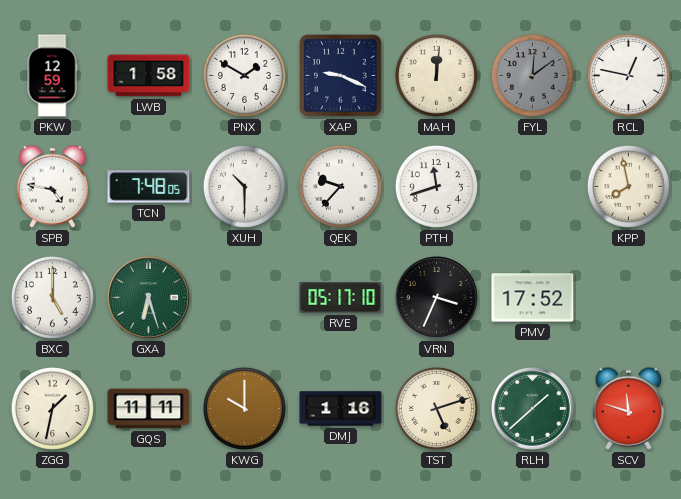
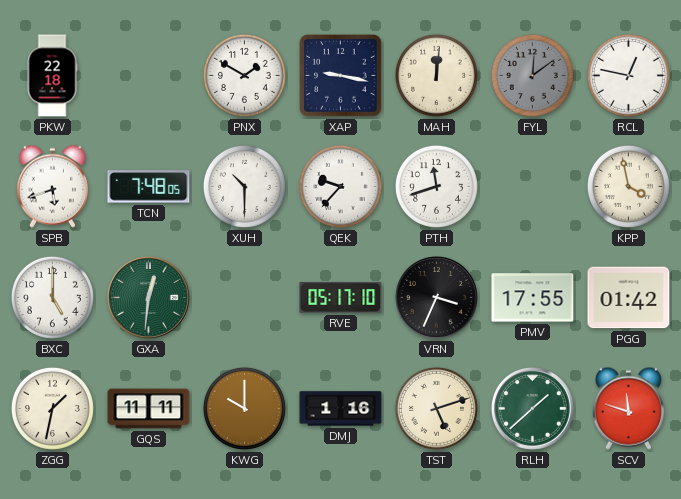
PKW: 12:59 -> 22:18
LWB: 1:58 -> none
XAP: 9:19 -> 9:17
SPB: 4:47 -> 5:42
KPP: 7:58 -> 3:58
GXA: 6:27 -> 12:31
PMV: 17:52 -> 17:55
PGG: none -> 01:42
